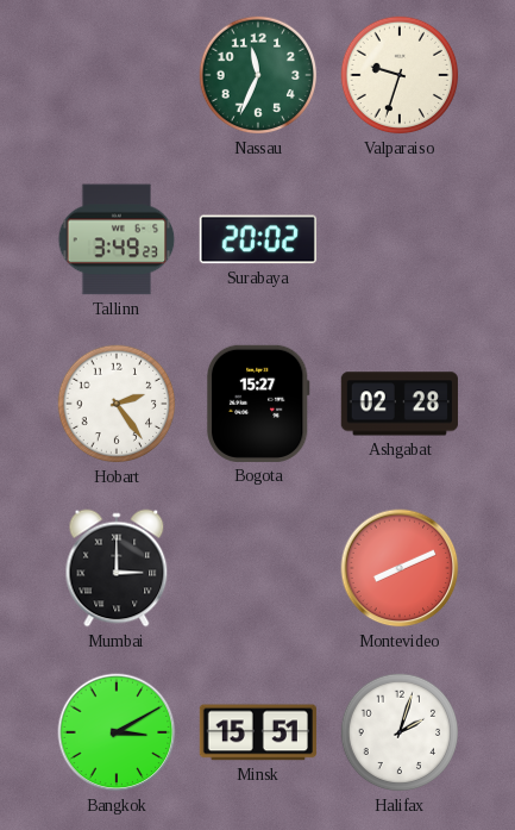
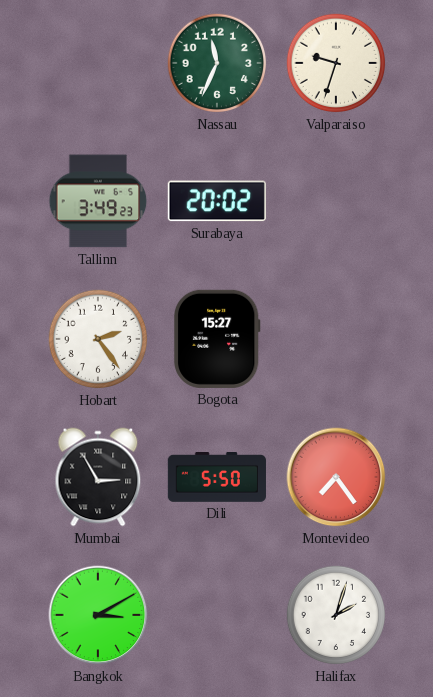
Ashgabat: 02:28 -> none
Mumbai: 3:00 -> 2:55
Dili: none -> 5:50
Montevideo: 8:11 -> 7:24
Minsk: 15:51 -> none
